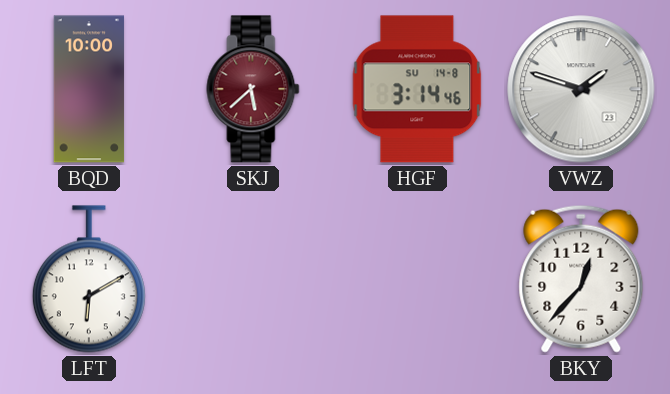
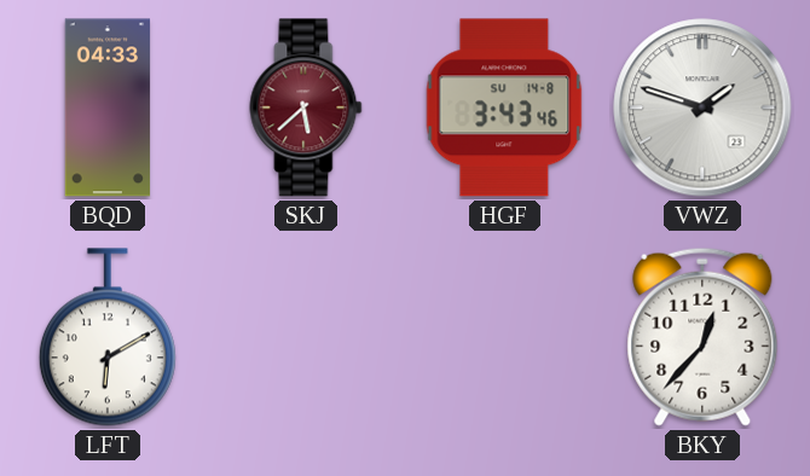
BQD: 10:00 -> 04:33
HGF: 3:14 -> 3:43
